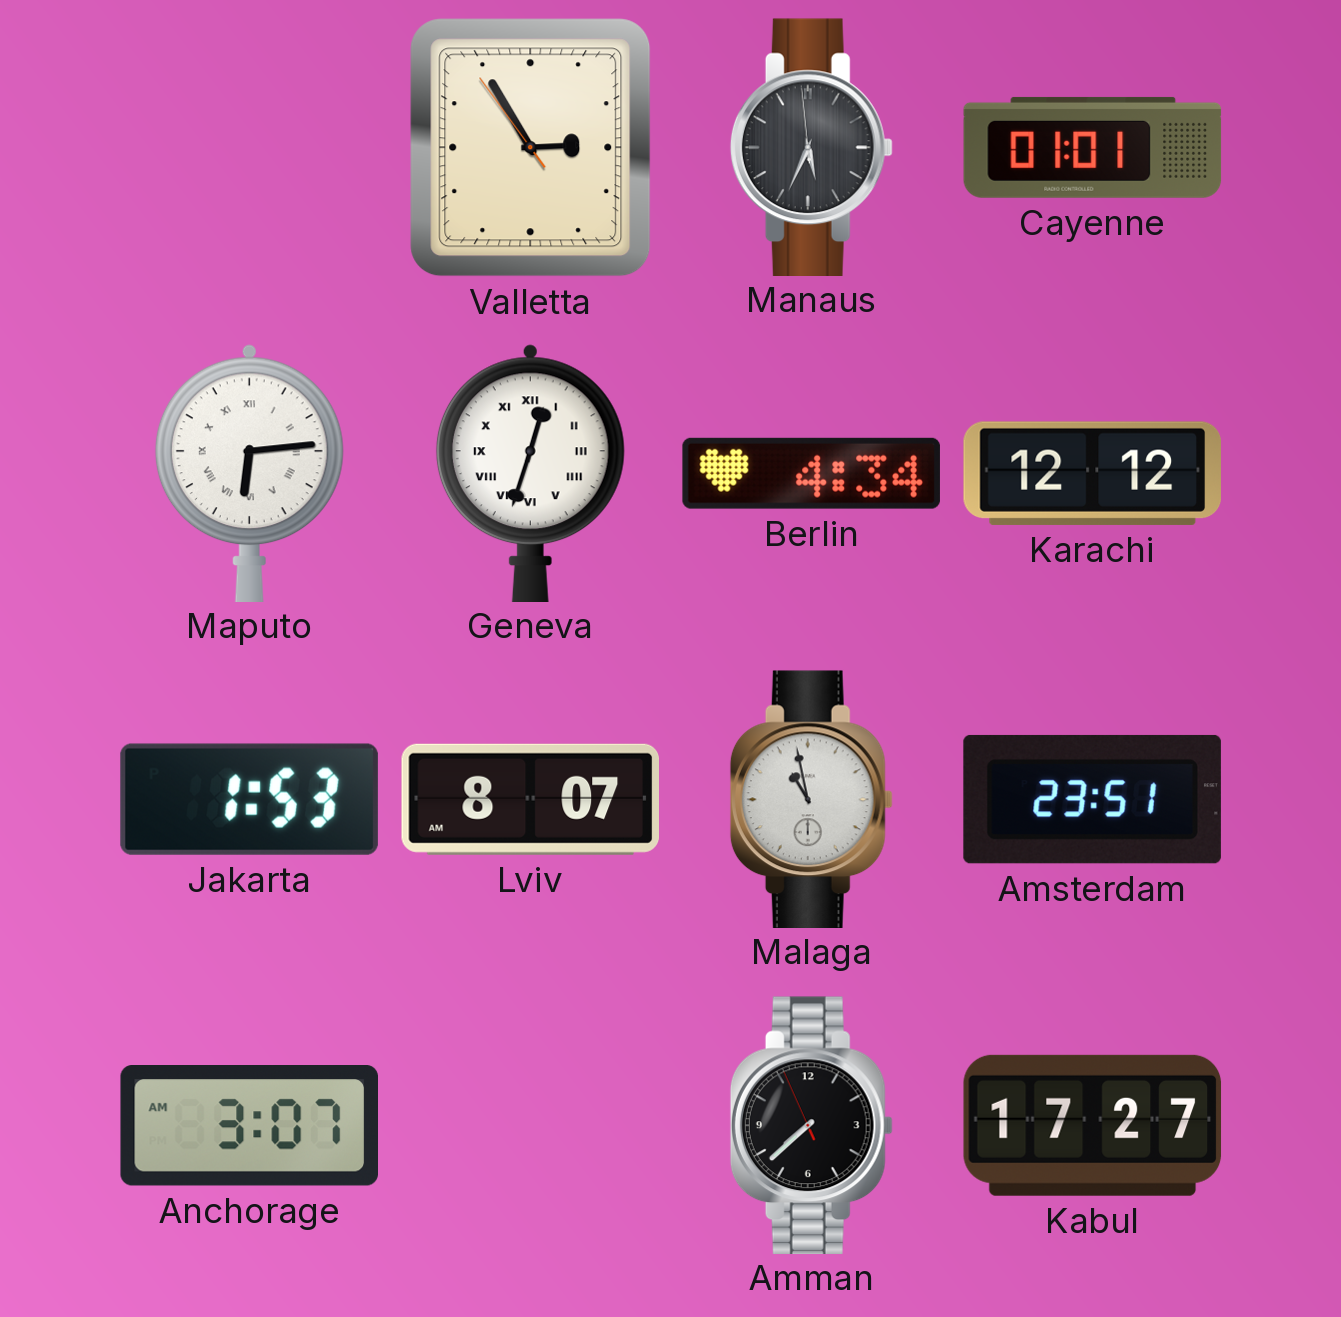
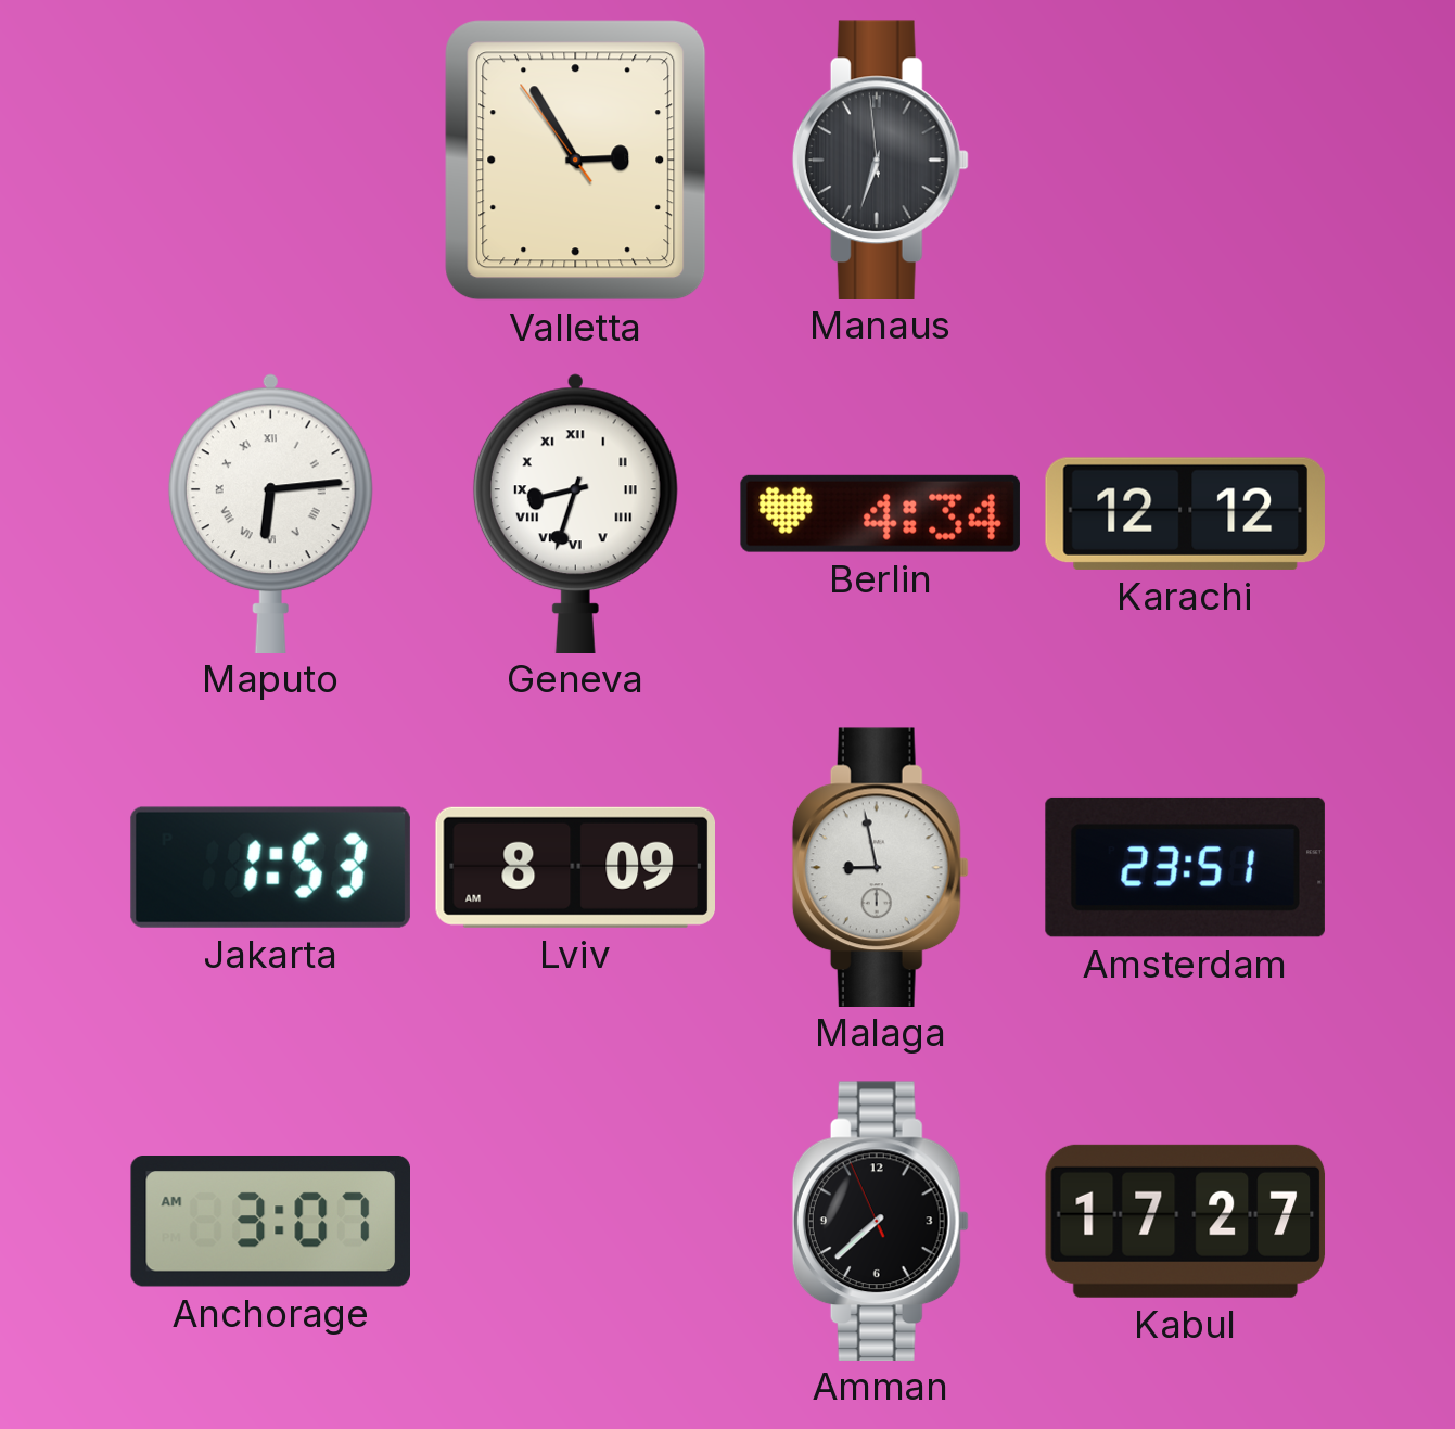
Manaus: 5:33 -> 6:32
Cayenne: 01:01 -> none
Geneva: 12:33 -> 8:33
Lviv: 8:07 -> 8:09
Malaga: 10:58 -> 8:58
